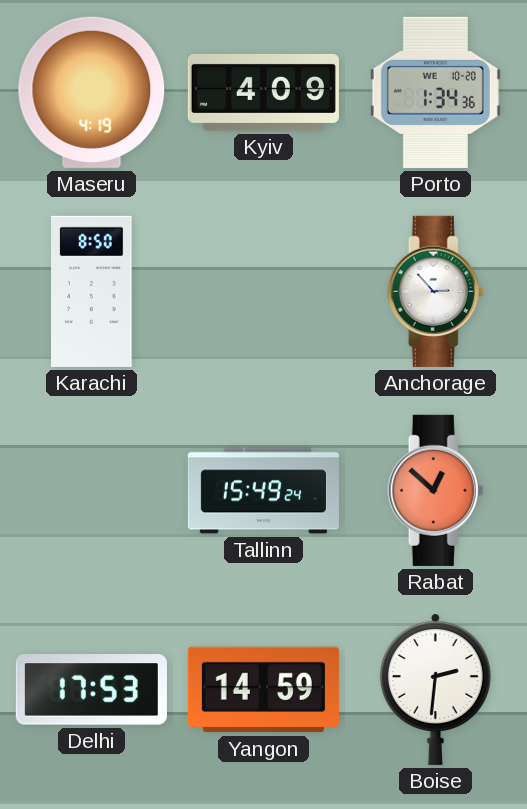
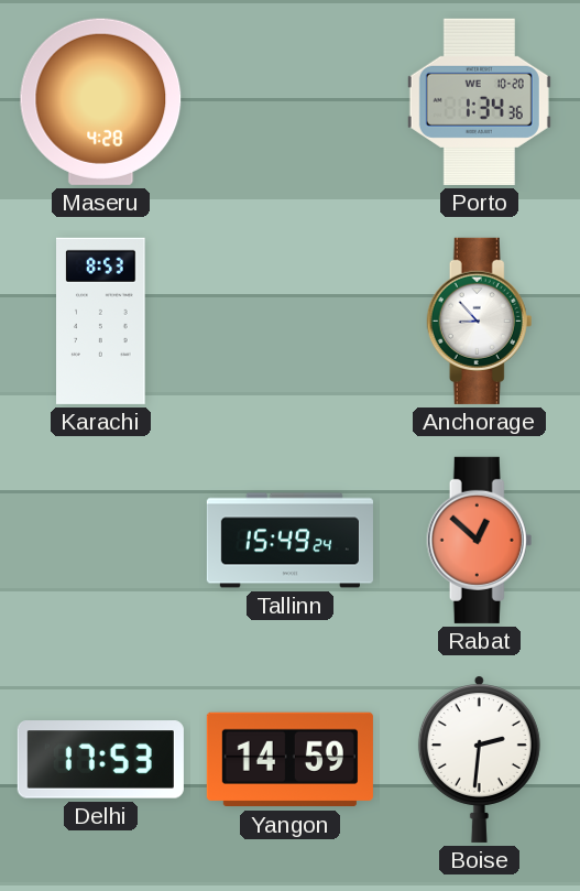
Maseru: 4:19 -> 4:28
Kyiv: 4:09 -> none
Karachi: 8:50 -> 8:53
Anchorage: 2:53 -> 8:53
